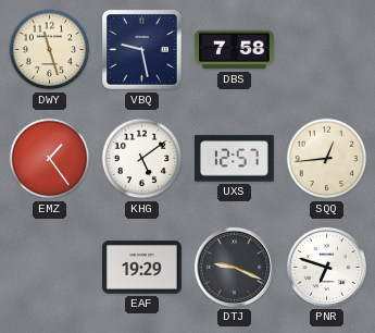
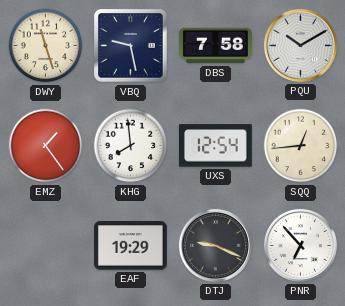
PQU: none -> 10:10
KHG: 5:09 -> 7:59
UXS: 12:57 -> 12:54
PNR: 6:48 -> 6:53
